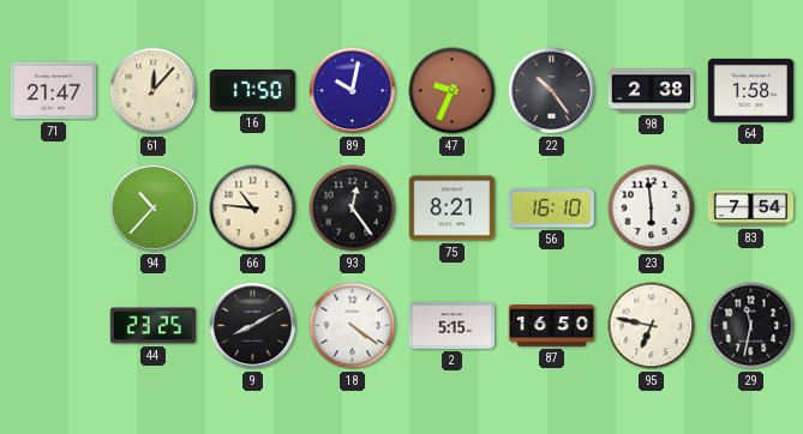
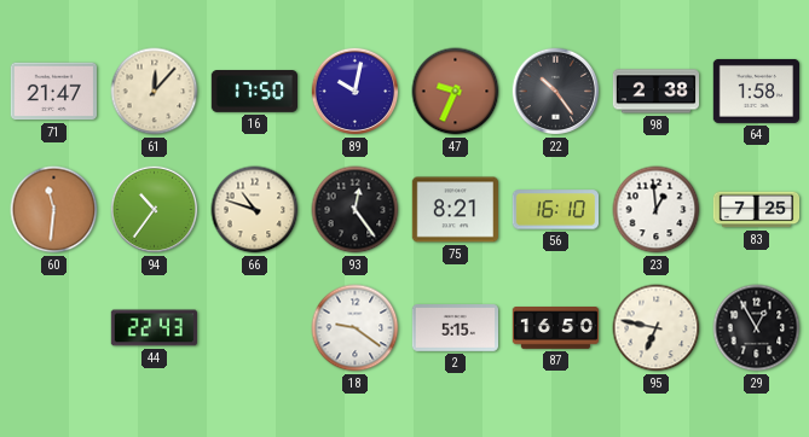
60: none -> 11:31
94: 10:37 -> 10:36
66: 10:46 -> 10:48
23: 5:59 -> 12:59
83: 7:54 -> 7:25
44: 23:25 -> 22:43
9: 8:10 -> none
18: 4:21 -> 9:21
29: 11:32 -> 12:55
